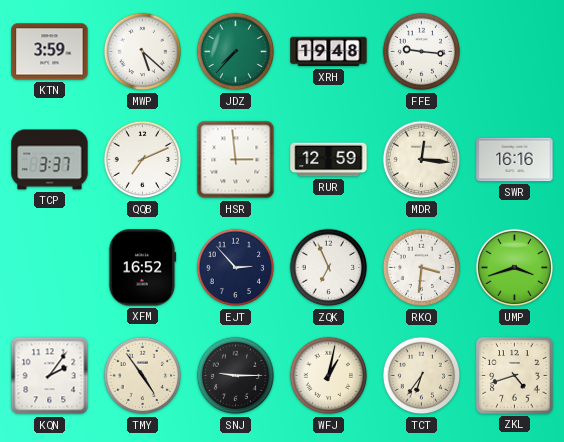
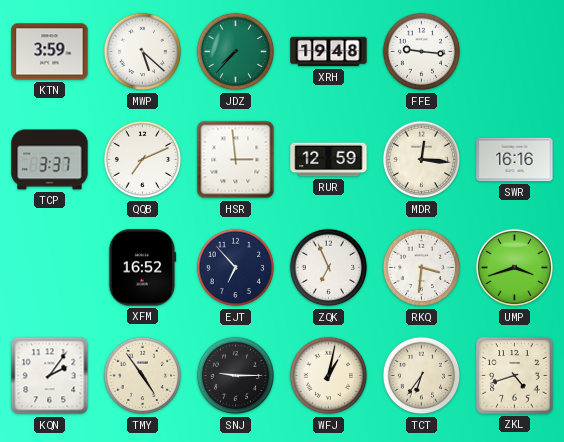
EJT: 2:53 -> 6:53
